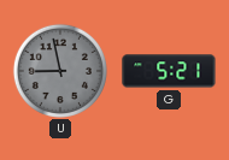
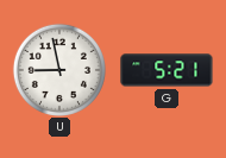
U dial: grey -> white
